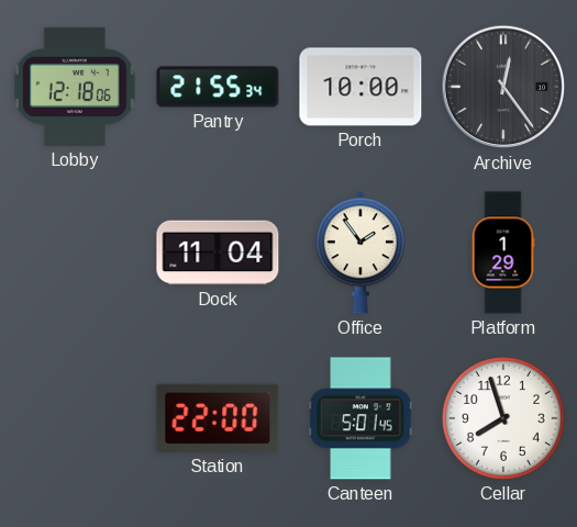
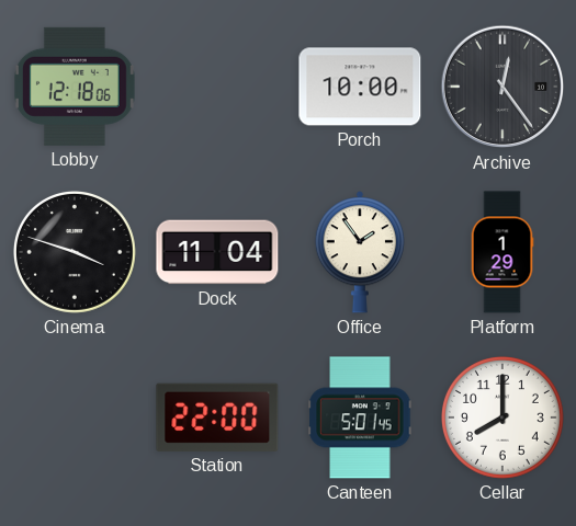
Pantry: 21:55 -> none
Cinema: none -> 3:48
Cellar: 7:57 -> 8:00
